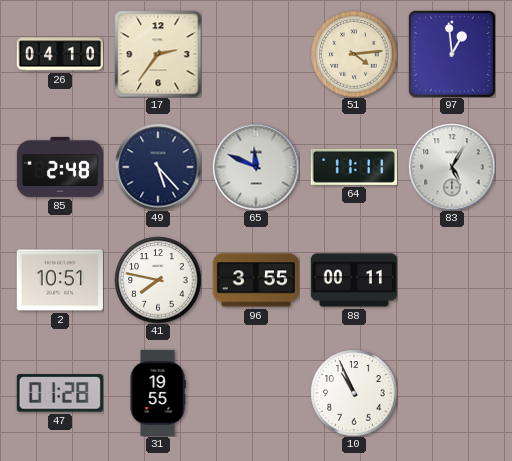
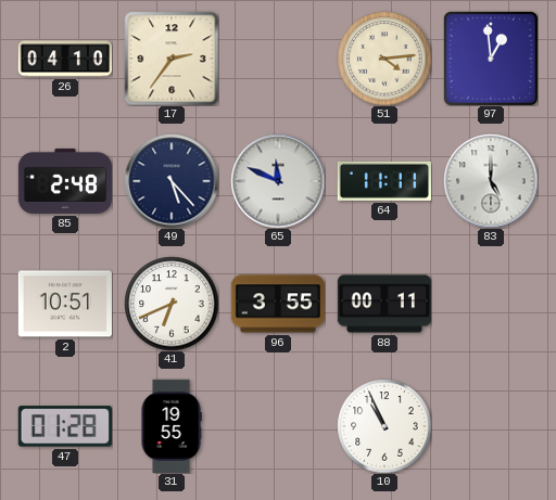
83: 5:05 -> 5:00
41: 7:47 -> 6:41
